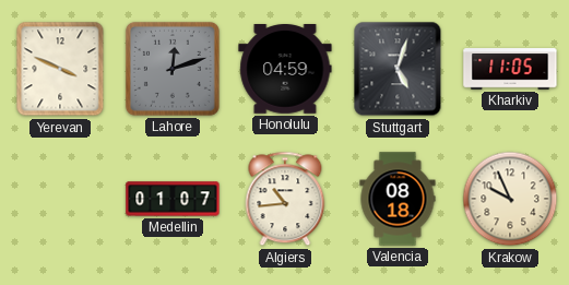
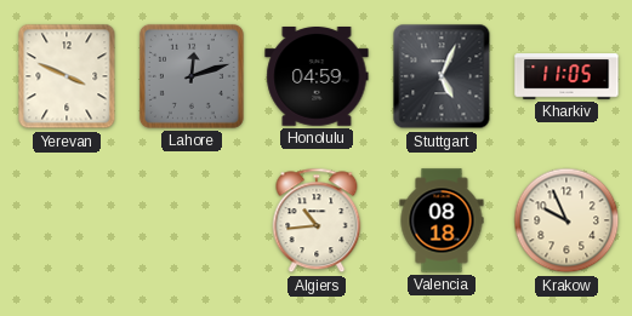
Stuttgart: 5:03 -> 5:04
Medellin: 01:07 -> none
